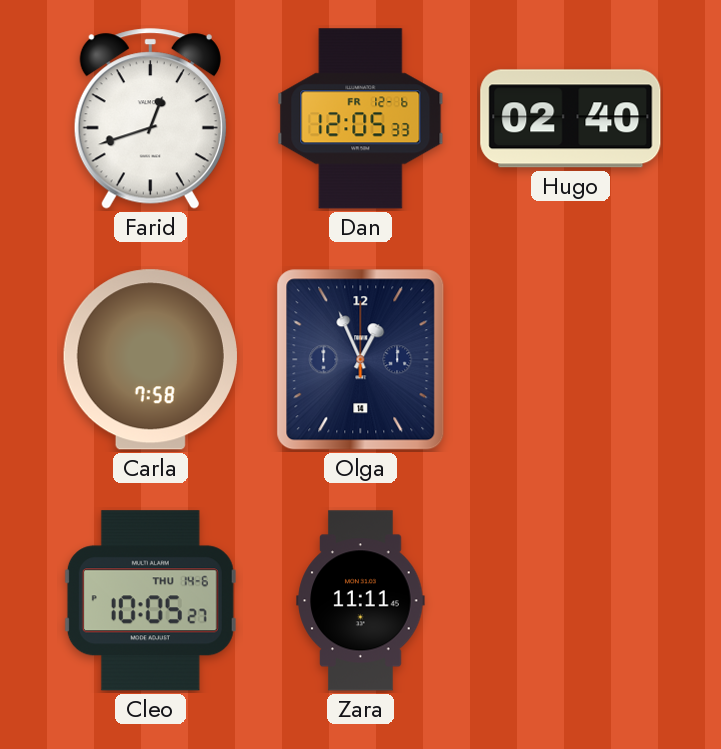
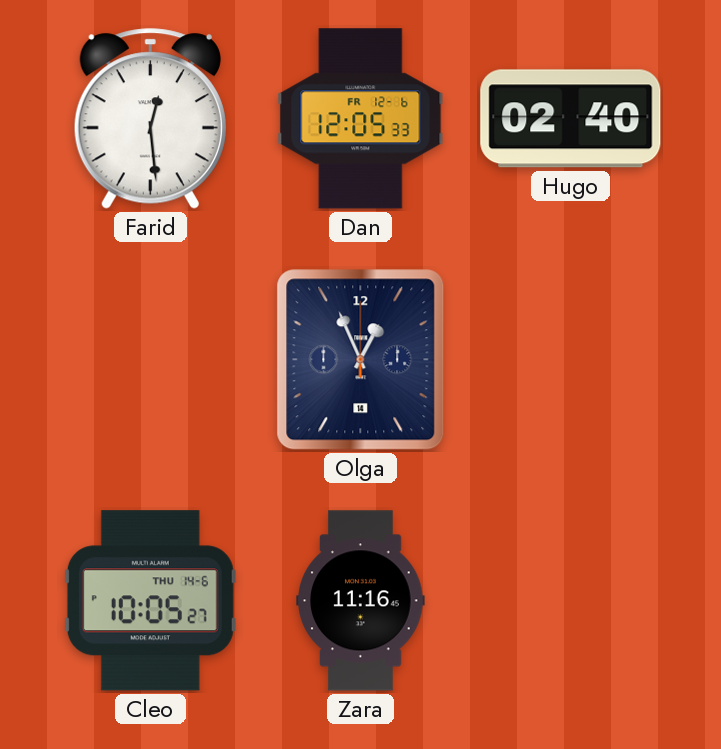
Farid: 12:42 -> 12:29
Carla: 7:58 -> none
Zara: 11:11 -> 11:16
